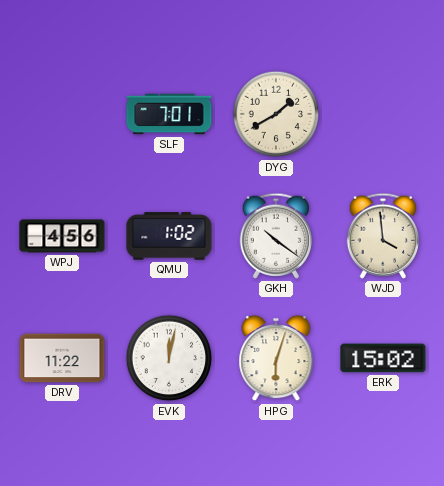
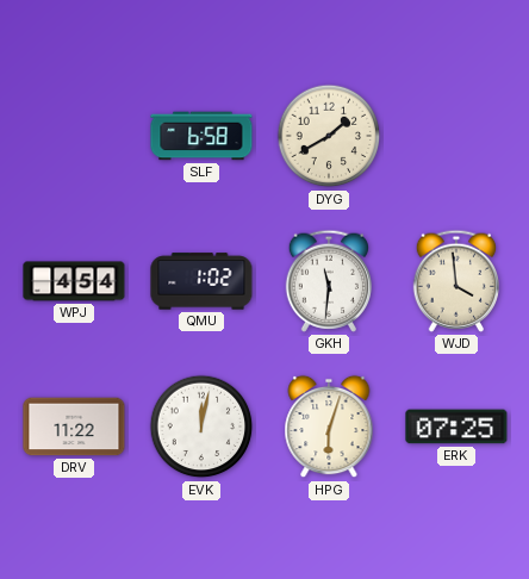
SLF: 7:01 -> 6:58
WPJ: 4:56 -> 4:54
GKH: 10:21 -> 11:31
ERK: 15:02 -> 07:25
